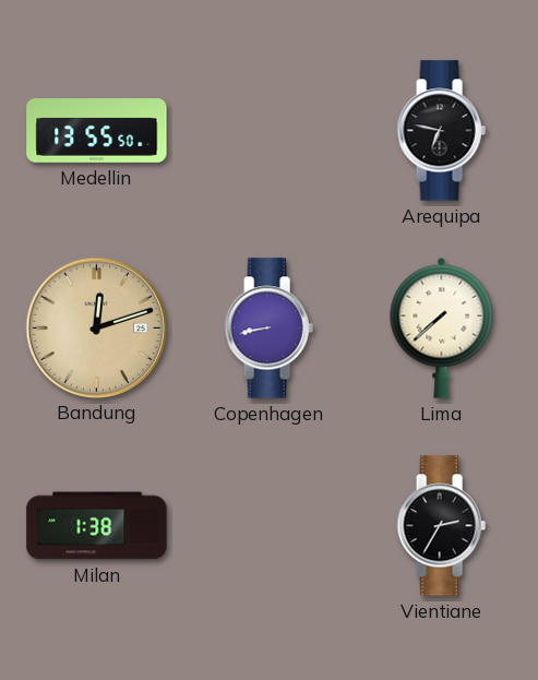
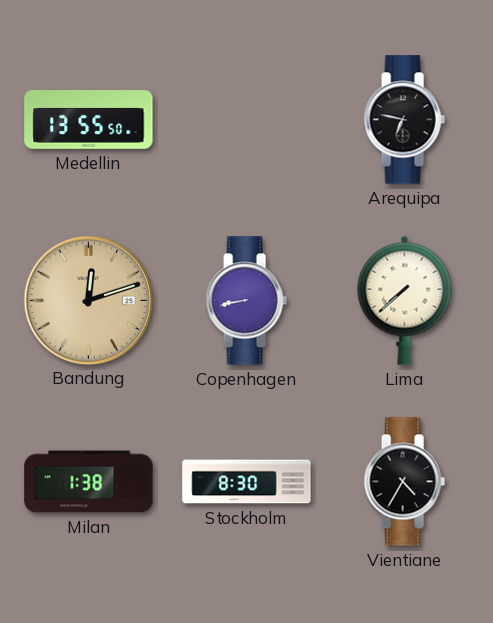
Stockholm: none -> 8:30
Vientiane: 2:35 -> 4:35
